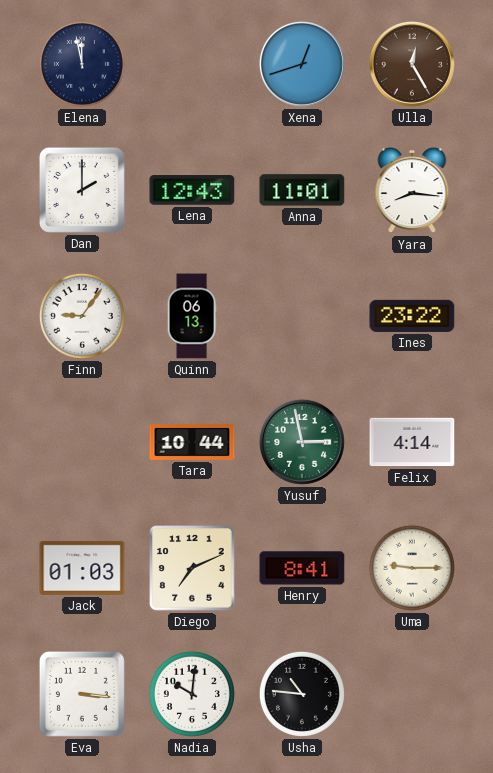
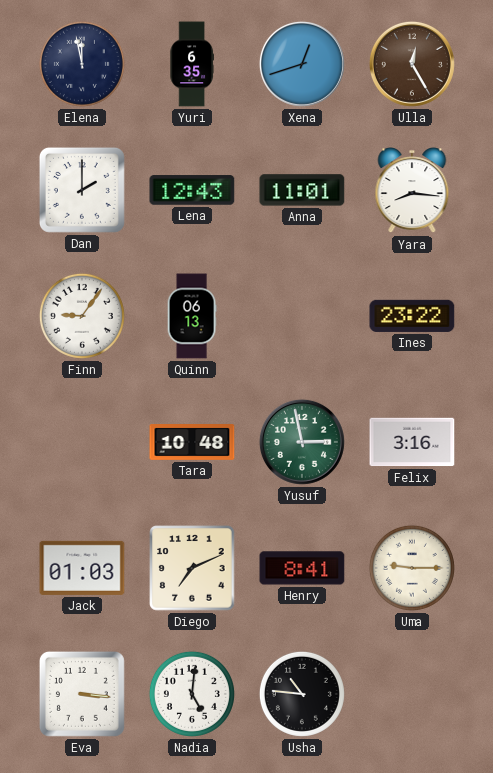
Yuri: none -> 6:35
Tara: 10:44 -> 10:48
Felix: 4:14 -> 3:16
Nadia: 10:01 -> 5:01
